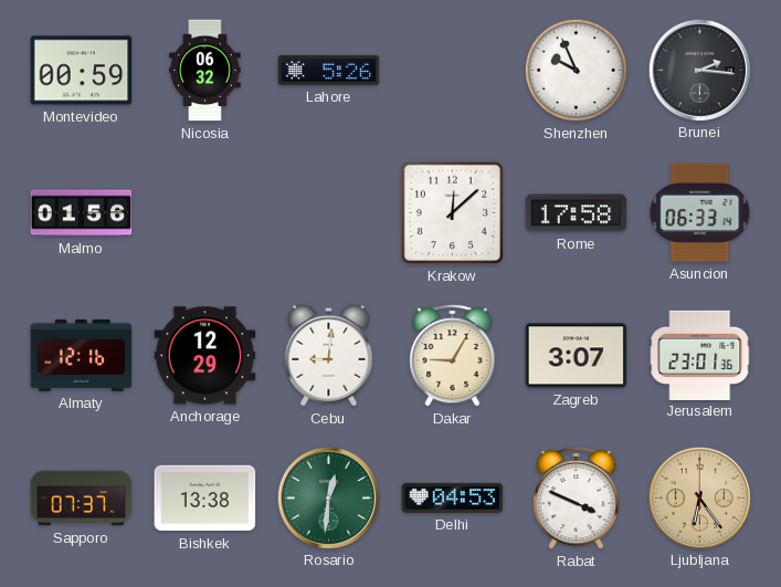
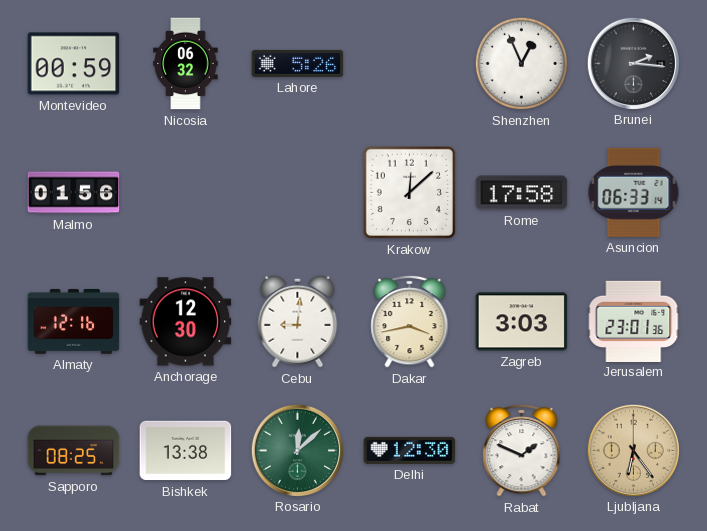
Shenzhen: 9:56 -> 12:56
Anchorage: 12:29 -> 12:30
Dakar: 9:05 -> 3:43
Zagreb: 3:07 -> 3:03
Sapporo: 07:37 -> 08:25
Rosario: 12:31 -> 12:08
Delhi: 04:53 -> 12:30
Rabat: 3:49 -> 1:49
